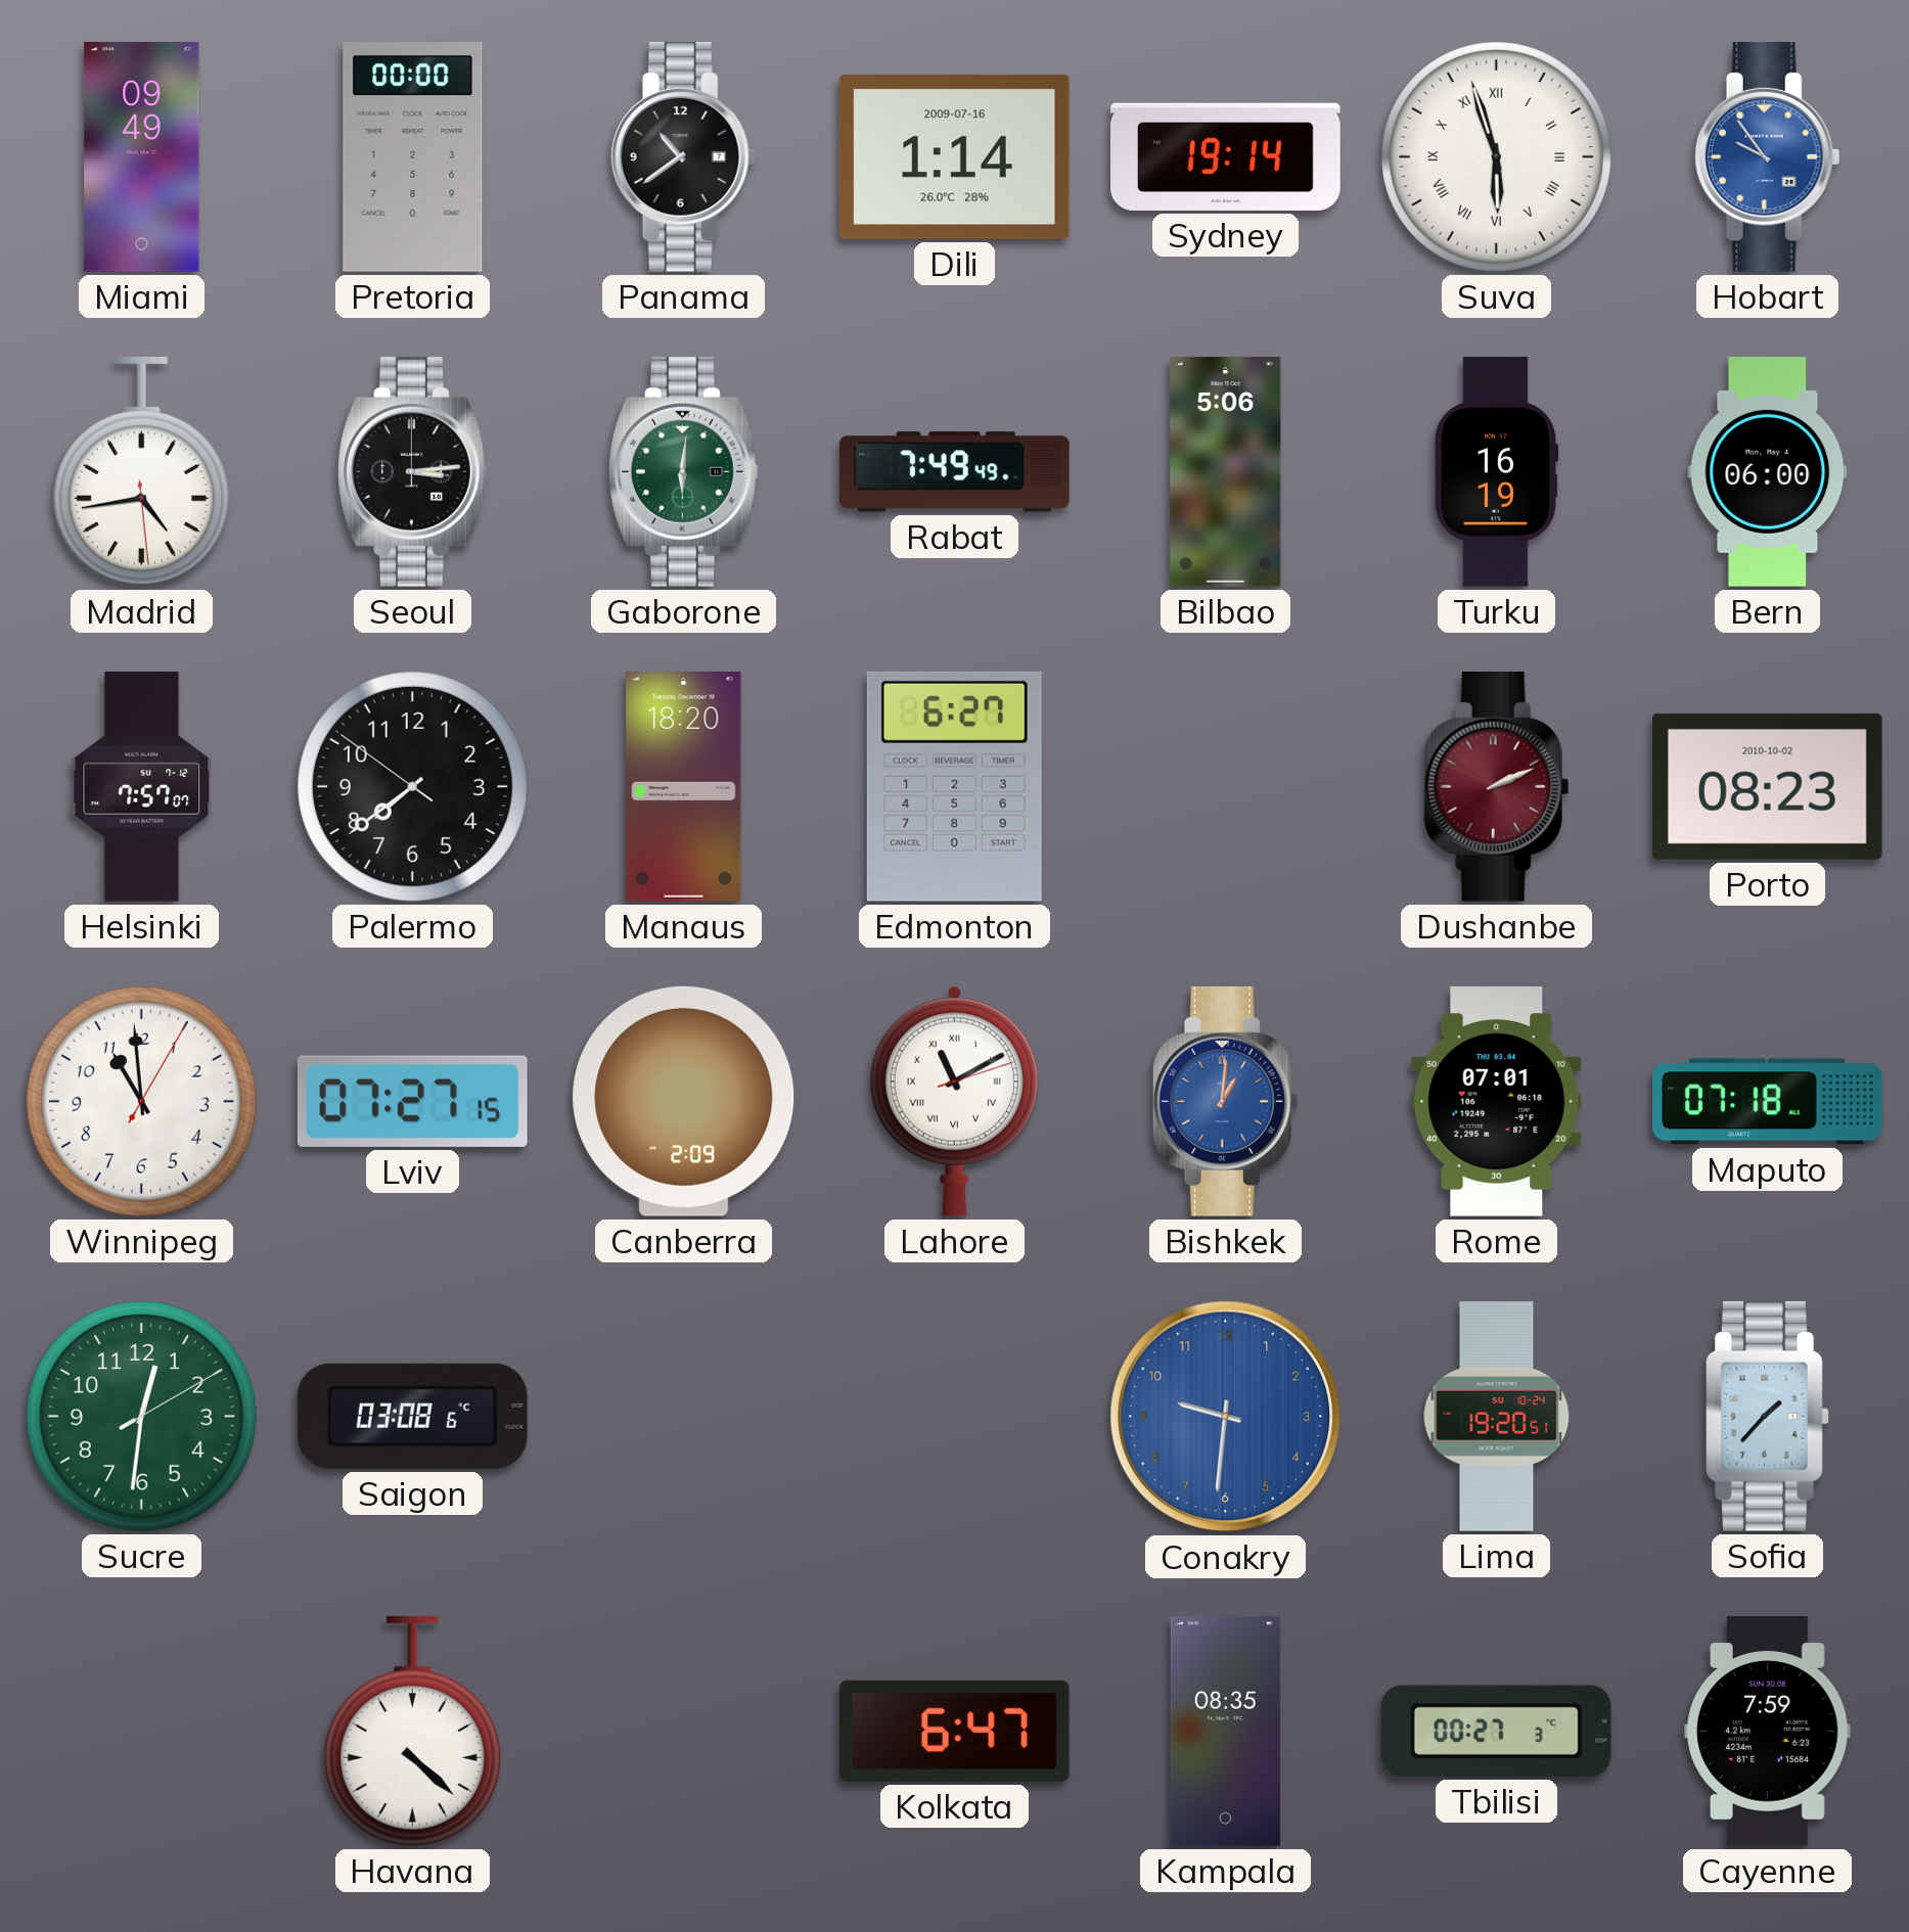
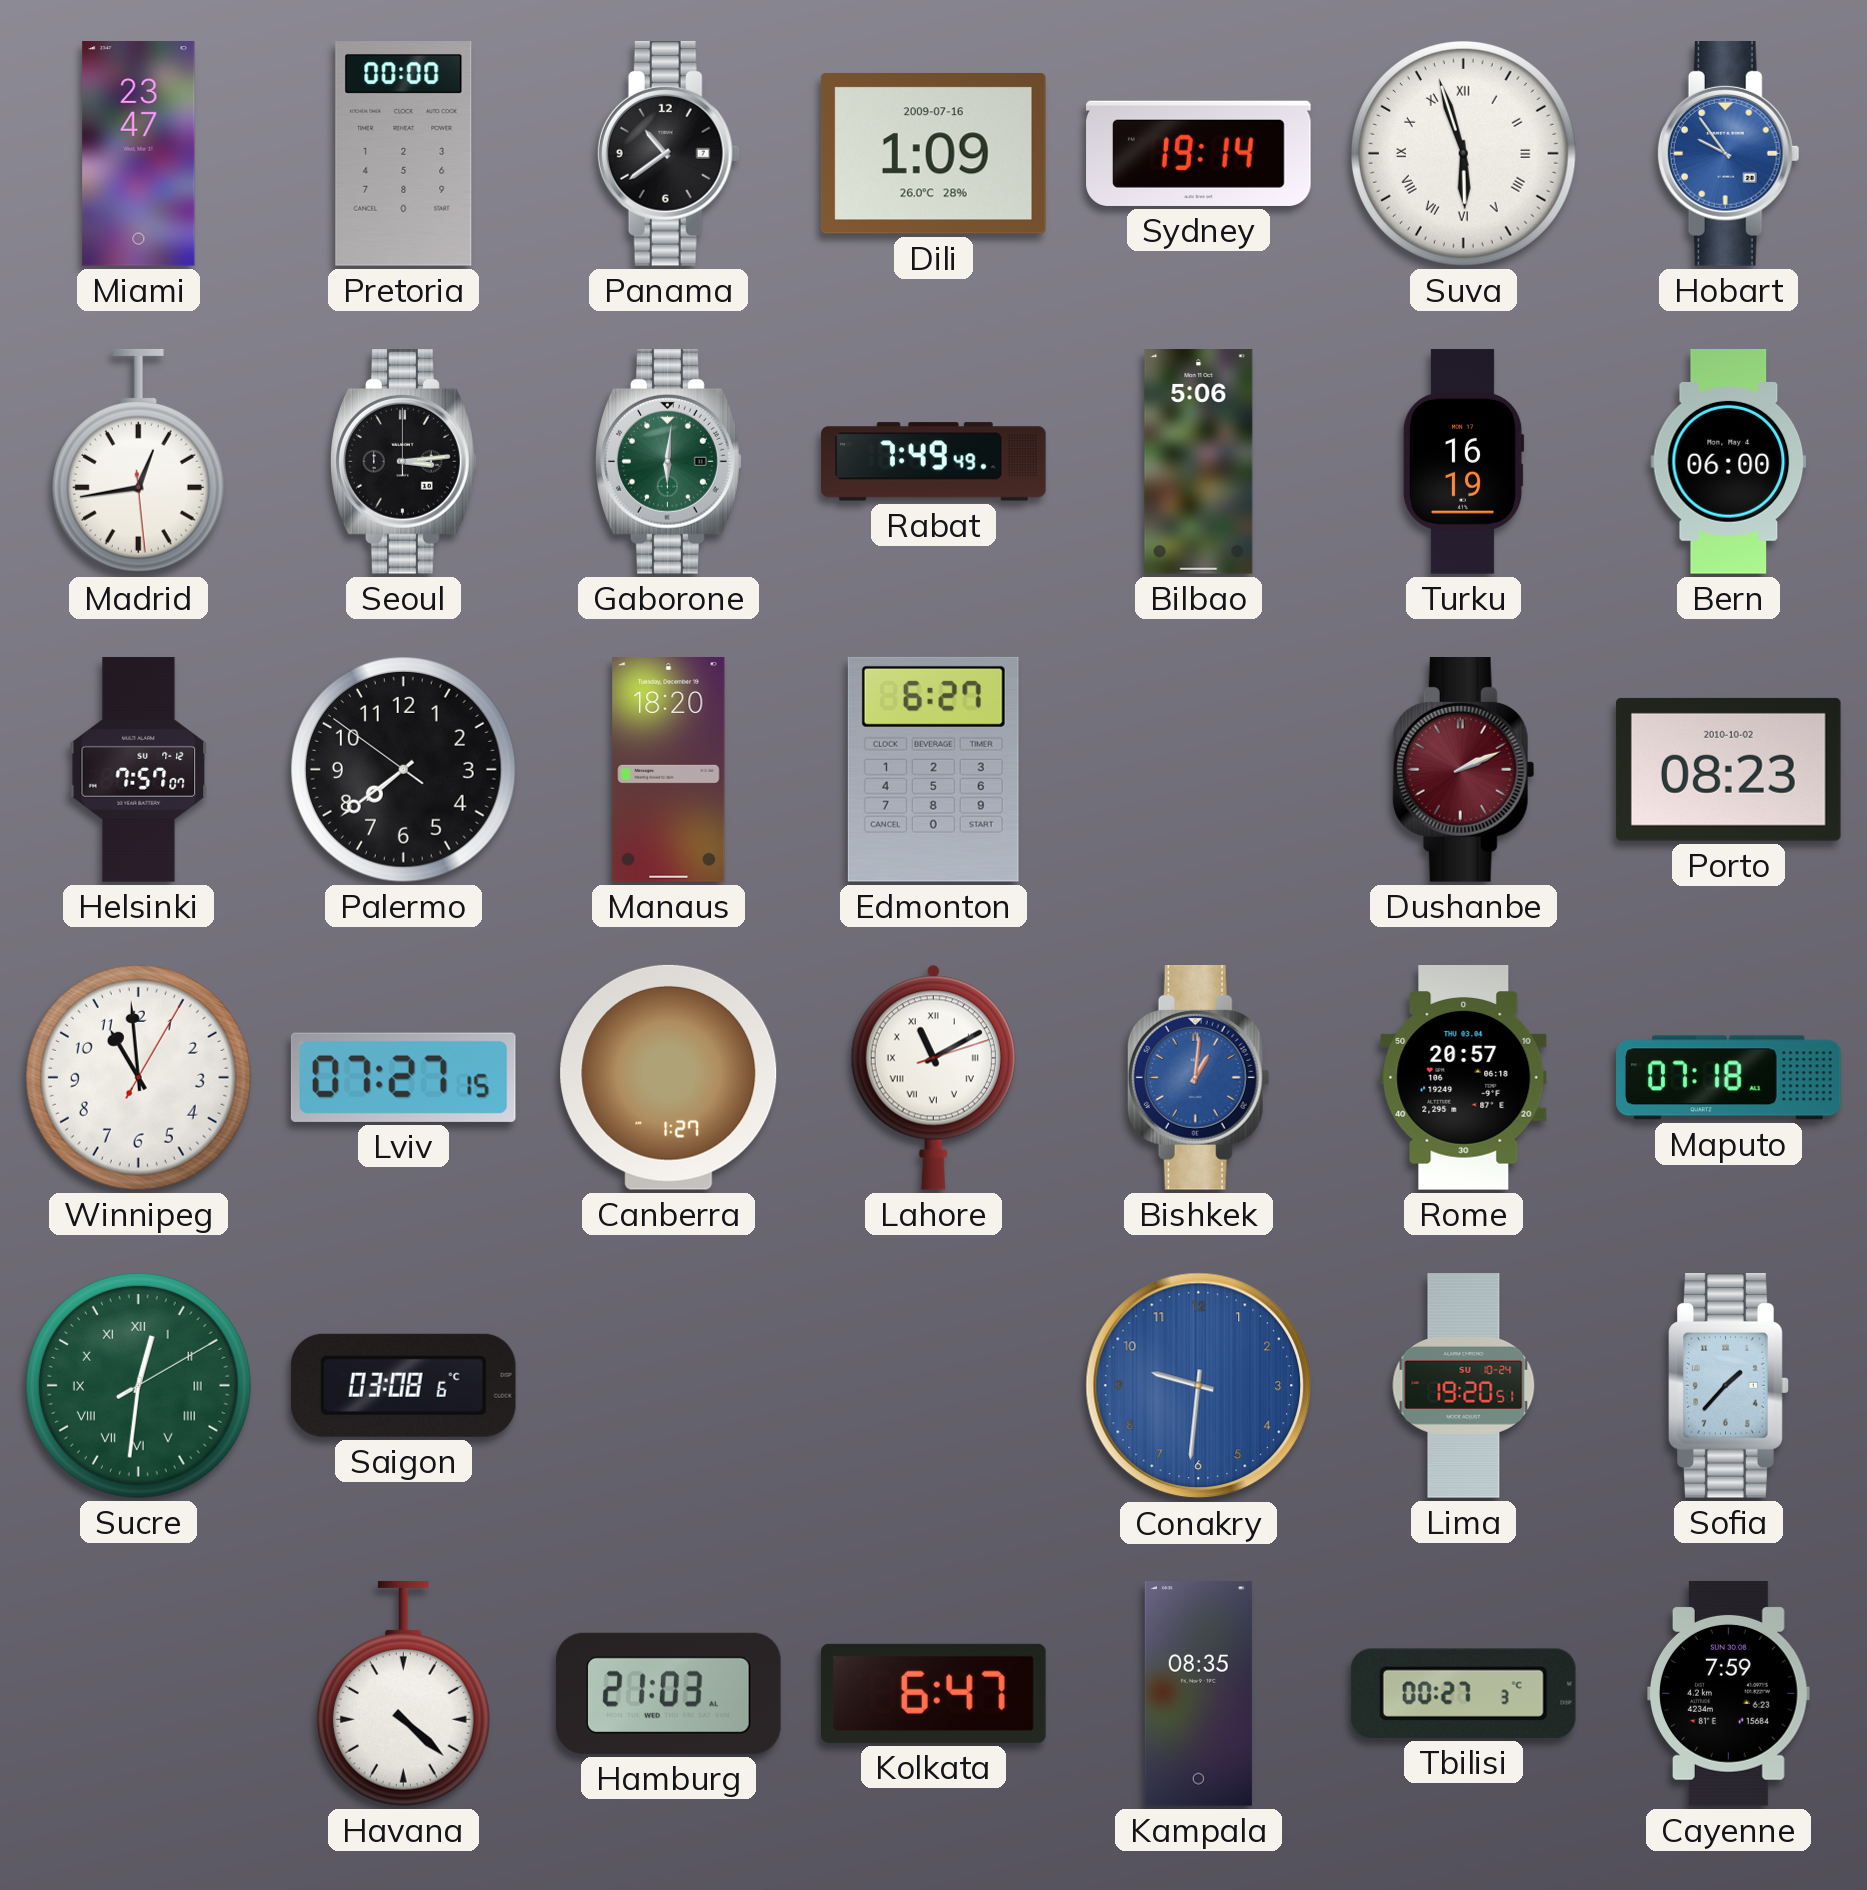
Miami: 09:49 -> 23:47
Dili: 1:14 -> 1:09
Madrid: 4:43 -> 12:43
Canberra: 2:09 -> 1:27
Rome: 07:01 -> 20:57
Sucre numerals: Arabic -> Roman
Hamburg: none -> 21:03
